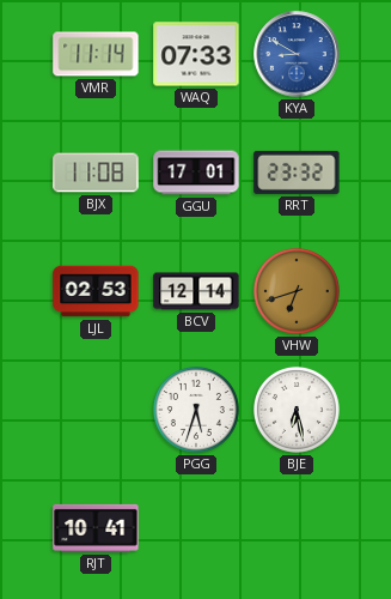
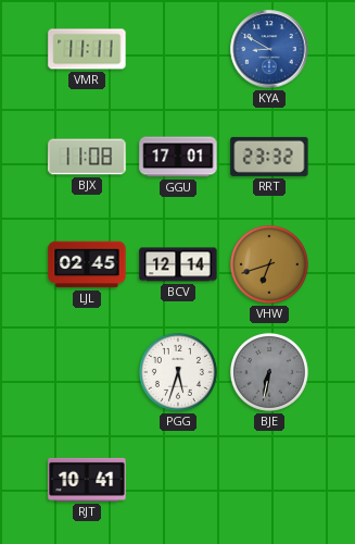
VMR: 11:14 -> 11:11
WAQ: 07:33 -> none
LJL: 02:53 -> 02:45
BJE: 6:28 -> 6:32
BJE dial: white -> grey
